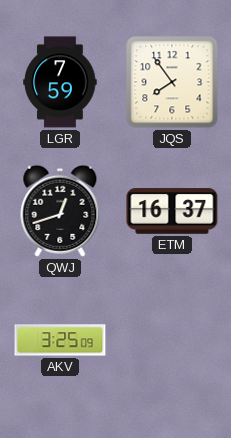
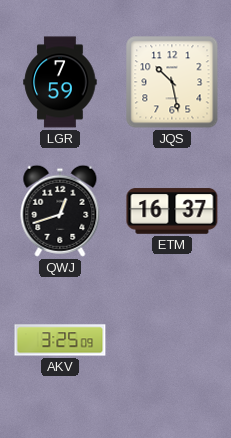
JQS: 7:54 -> 10:28
